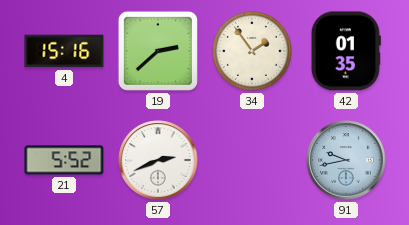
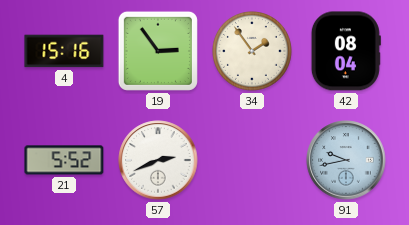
19: 2:38 -> 2:54
42: 01:35 -> 08:04
